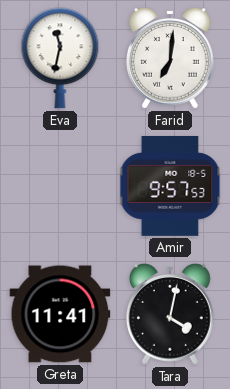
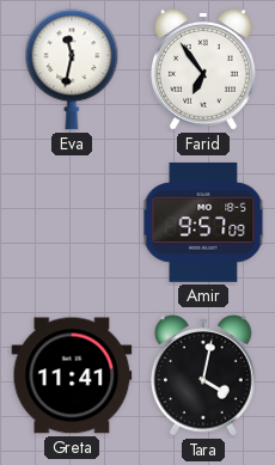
Farid: 7:01 -> 6:54
Amir: 9:57:53 -> 9:57:09
